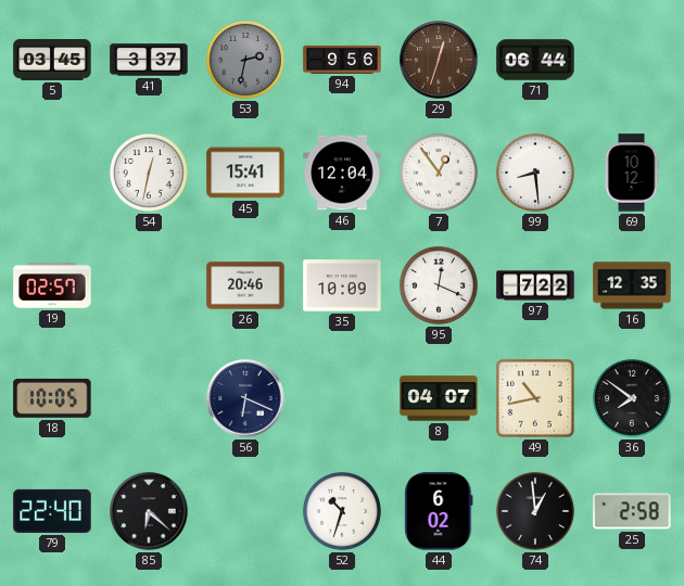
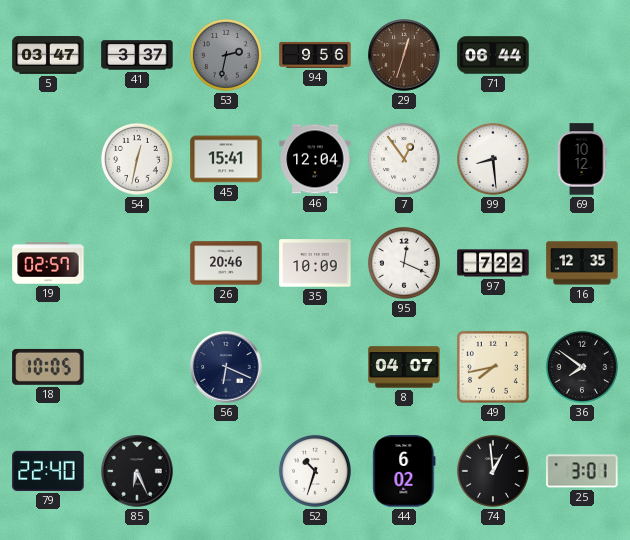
5: 03:45 -> 03:47
49: 10:43 -> 7:43
85: 6:22 -> 6:26
25: 2:58 -> 3:01
